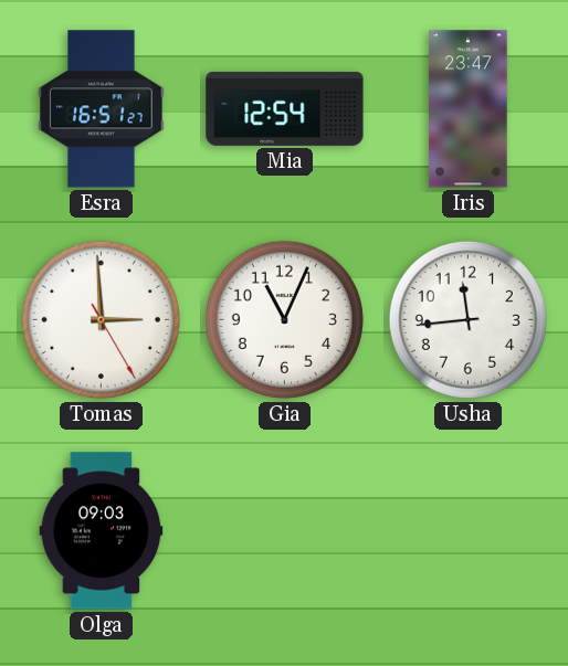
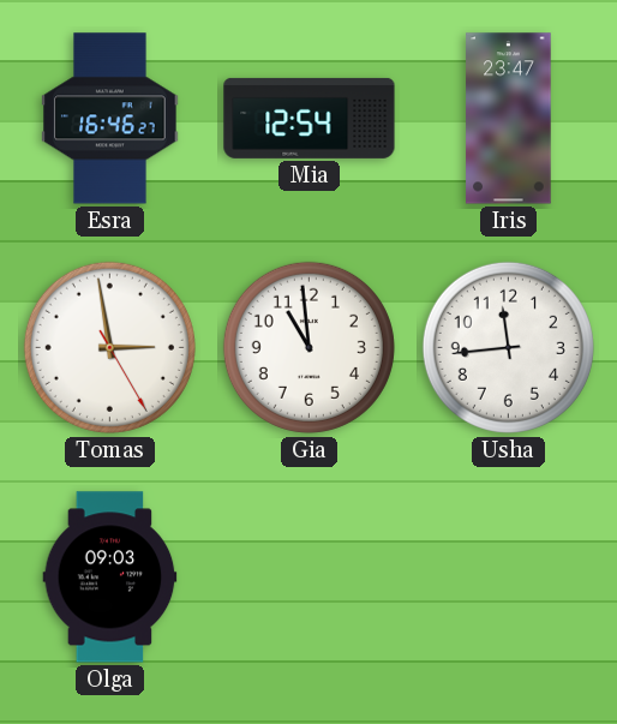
Esra: 16:51 -> 16:46
Tomas: 2:59 -> 2:58
Gia: 11:04 -> 10:59
